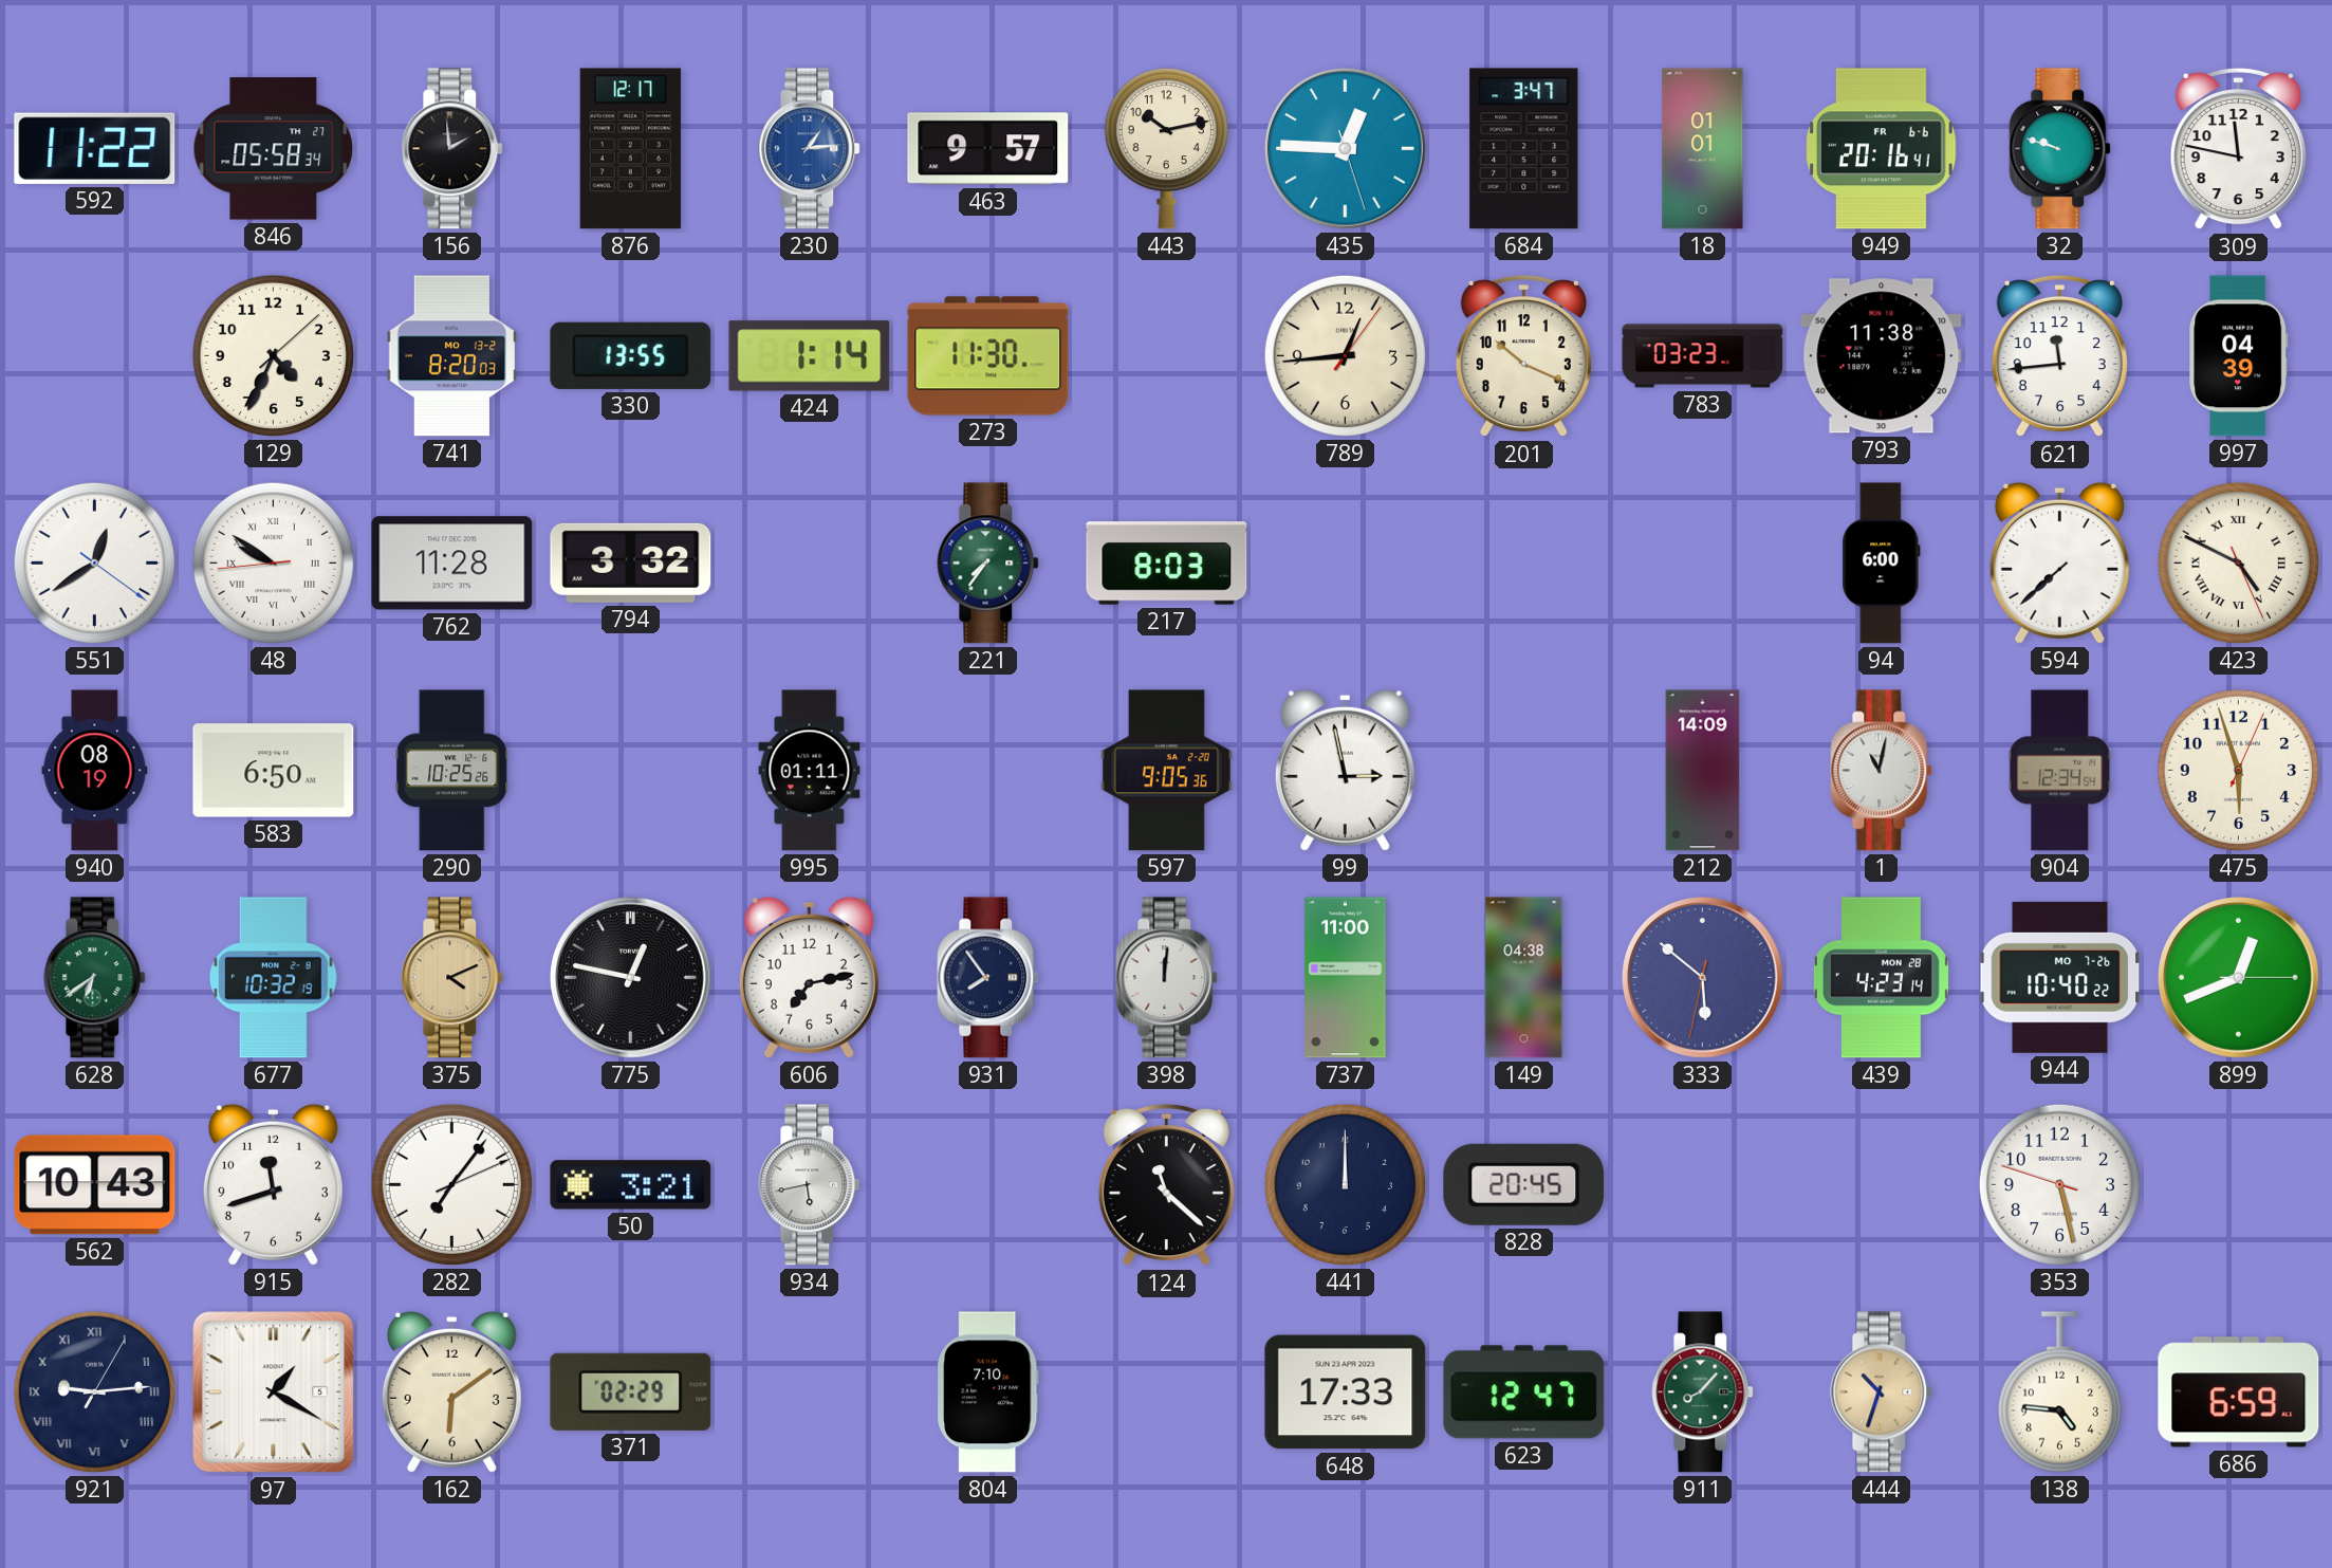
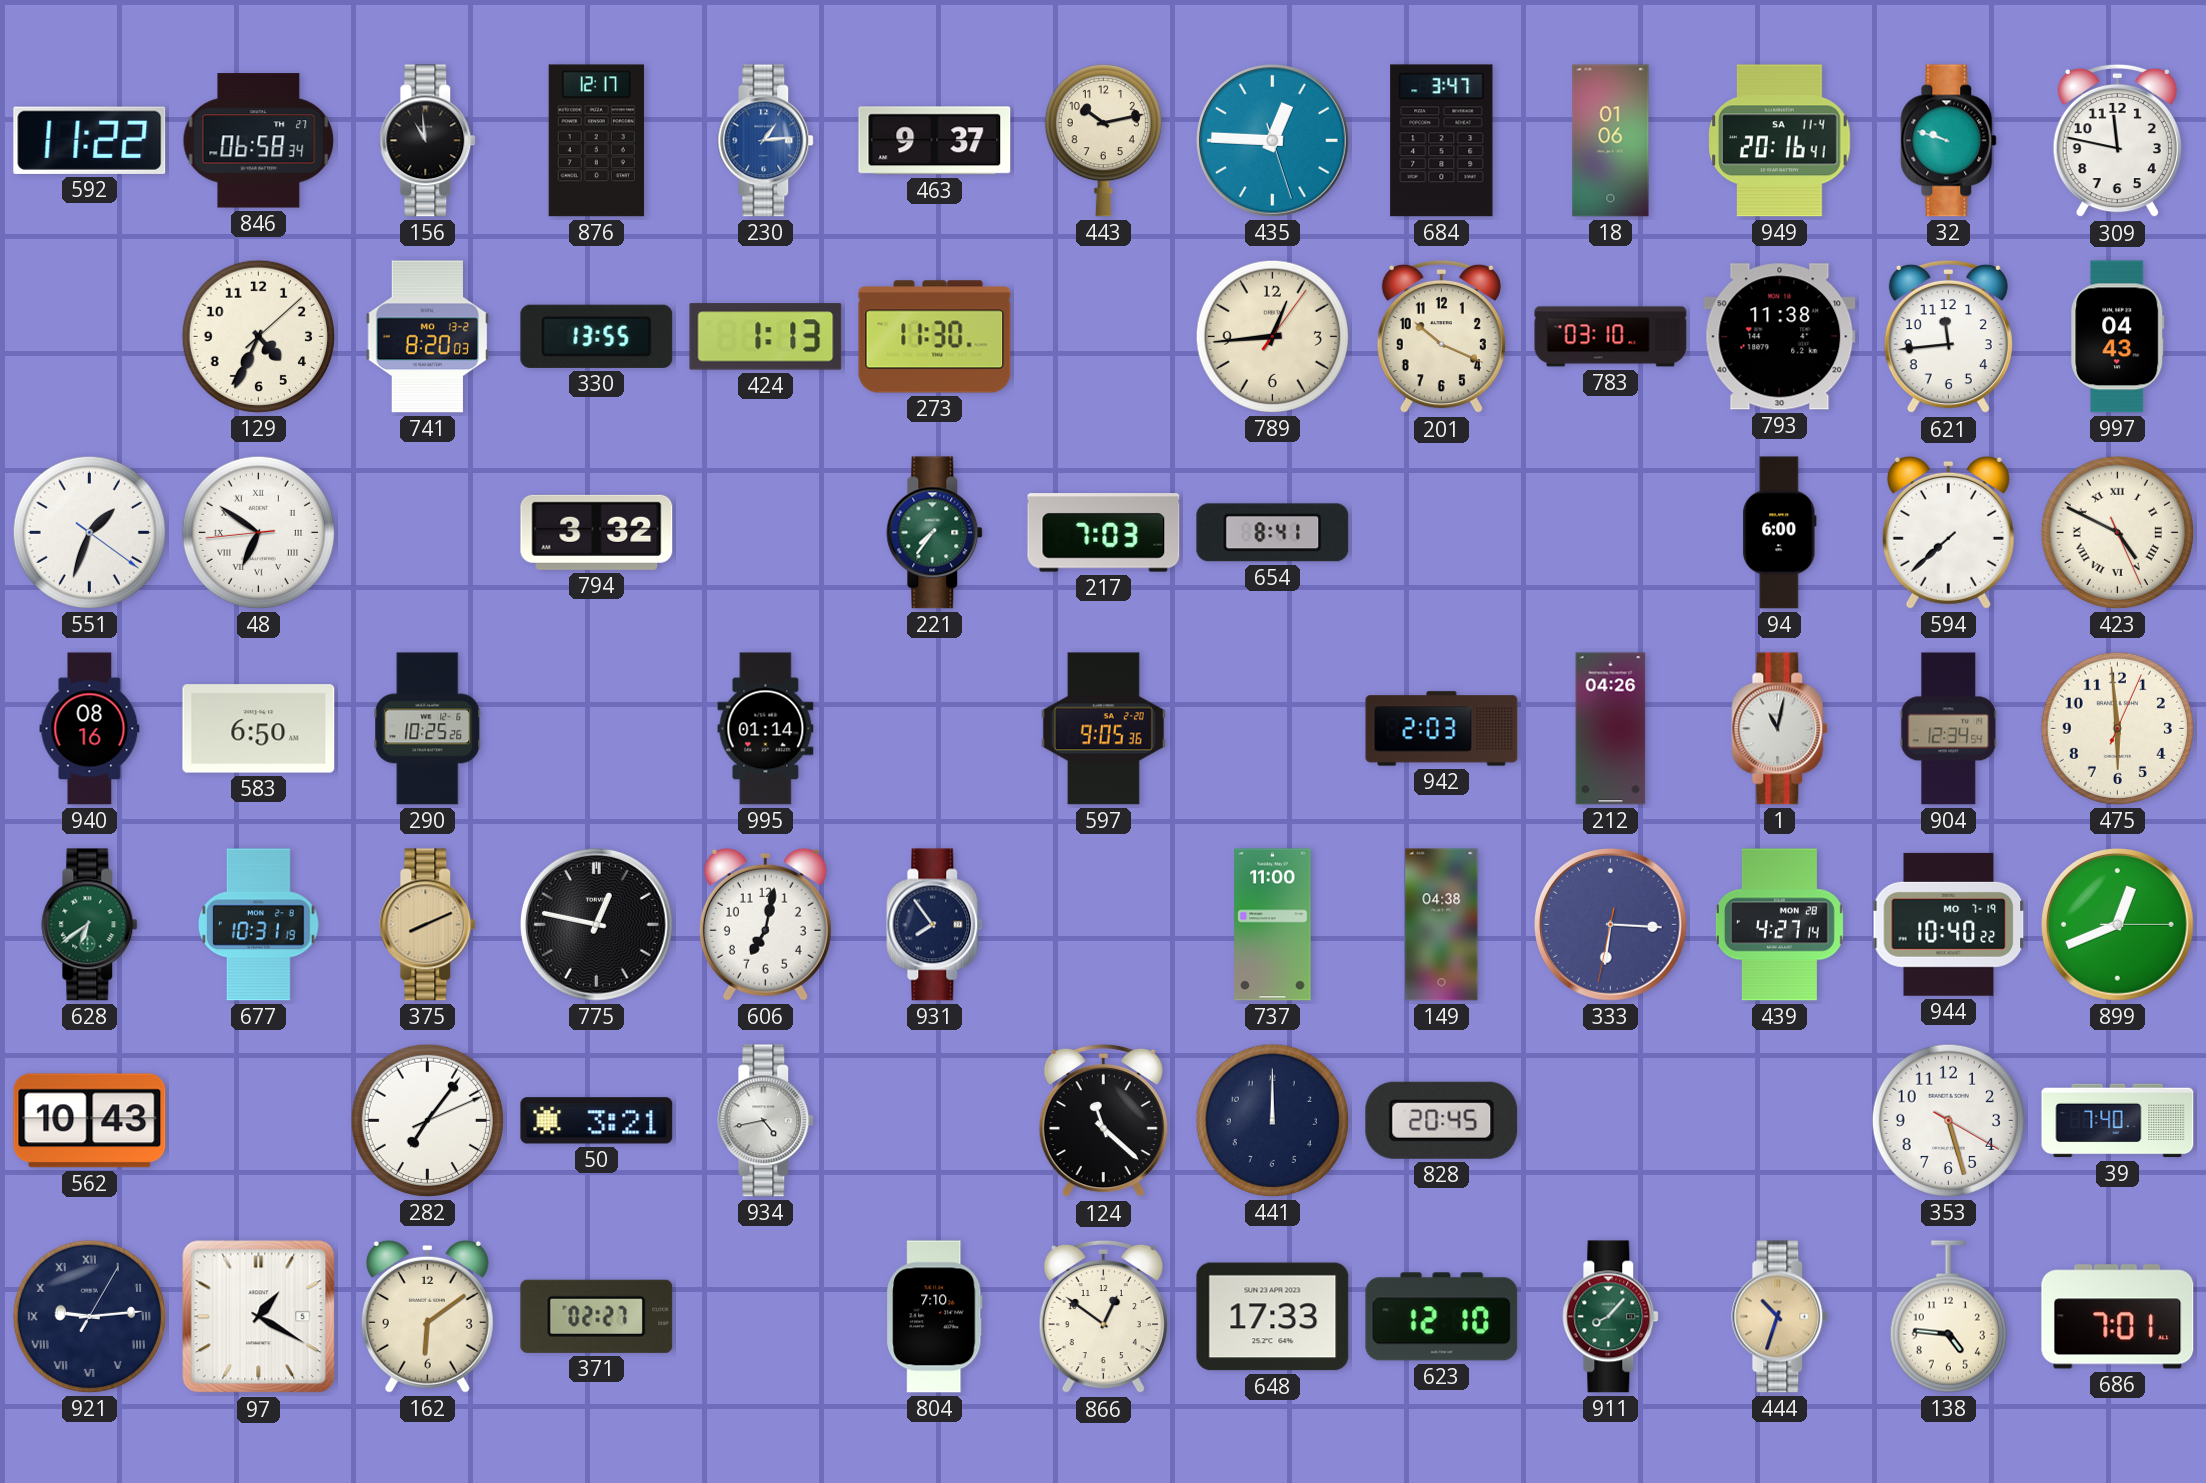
846: 05:58 -> 06:58
156: 1:59 -> 10:59
463: 9:57 -> 9:37
18: 01:01 -> 01:06
949 date: FR 6-6 -> SA 11-4
424: 1:14 -> 1:13
783: 03:23 -> 03:10
997: 04:39 -> 04:43
551: 12:39 -> 1:33
48: 9:50 -> 6:50
762: 11:28 -> none
217: 8:03 -> 7:03
654: none -> 8:41
940: 08:19 -> 08:16
995: 01:11 -> 01:14
99: 2:58 -> none
942: none -> 2:03
212: 14:09 -> 04:26
475: 5:57 -> 5:59
677: 10:32 -> 10:31
375: 4:11 -> 8:11
606: 7:13 -> 7:02
398: 12:01 -> none
333: 5:51 -> 6:15
439: 4:23 -> 4:27
944 date: MO 7-26 -> MO 7-19
915: 11:42 -> none
934: 5:43 -> 4:43
353: 5:27:48 -> 5:27:20
39: none -> 7:40
371: 02:29 -> 02:27
866: none -> 12:51
623: 12:47 -> 12:10
686: 6:59 -> 7:01
